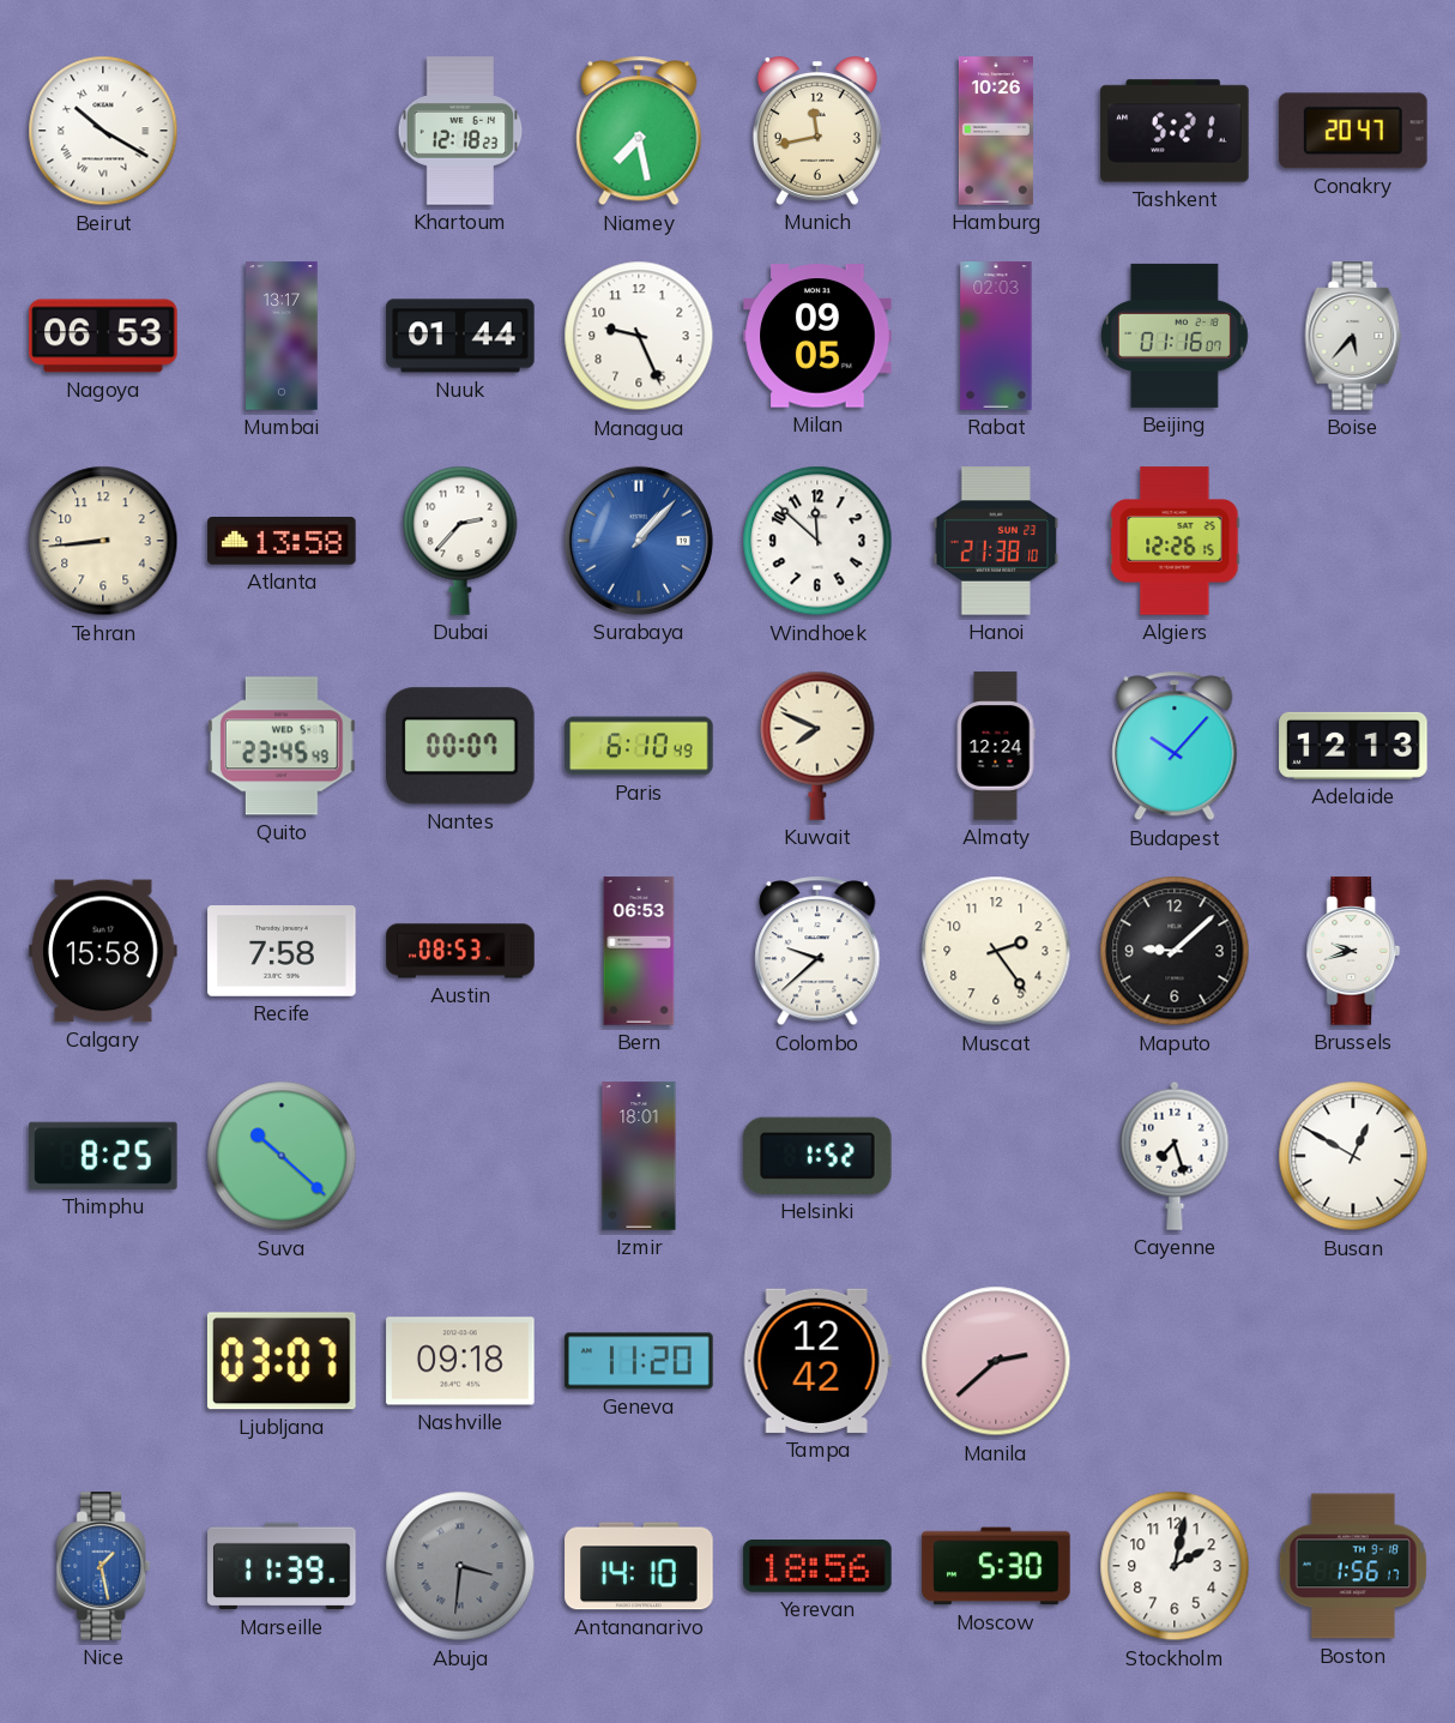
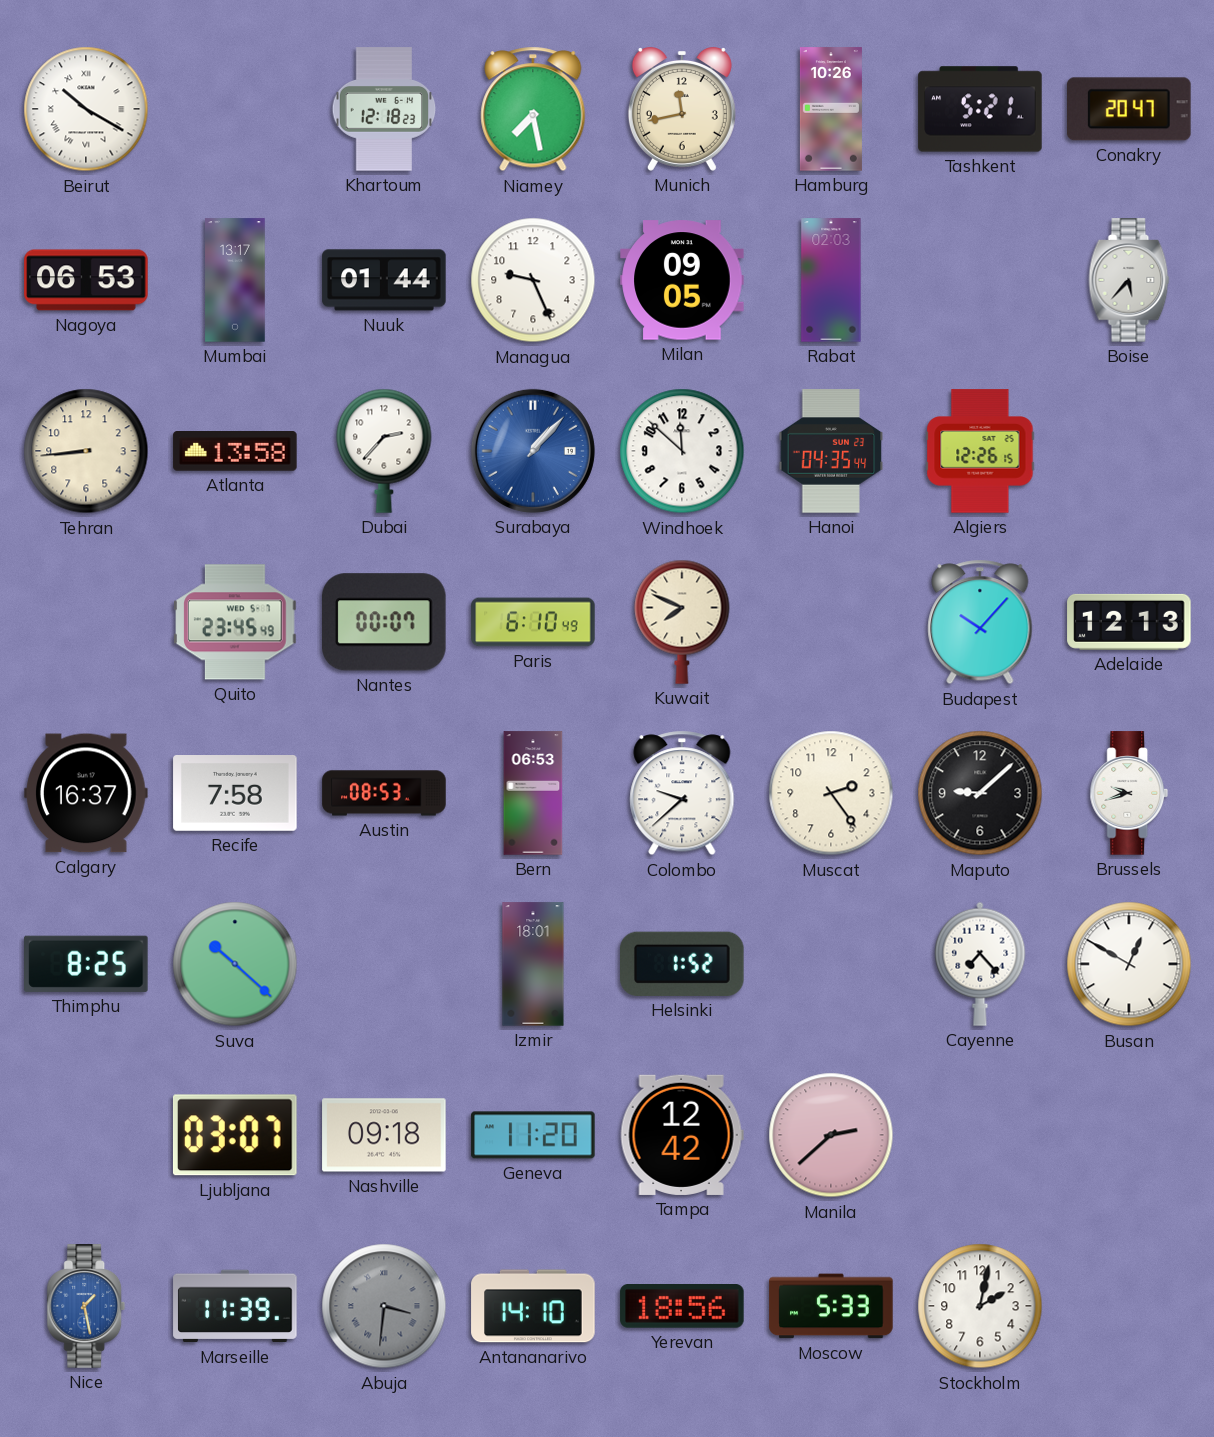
Beijing: 01:16 -> none
Hanoi: 21:38 -> 04:35
Almaty: 12:24 -> none
Calgary: 15:58 -> 16:37
Cayenne: 7:27 -> 7:23
Moscow: 5:30 -> 5:33
Boston: 1:56 -> none
